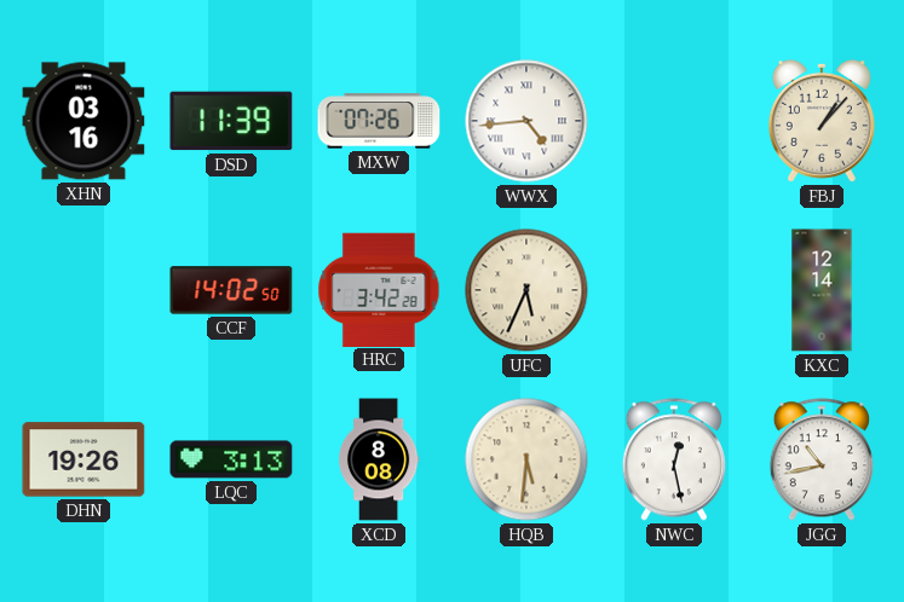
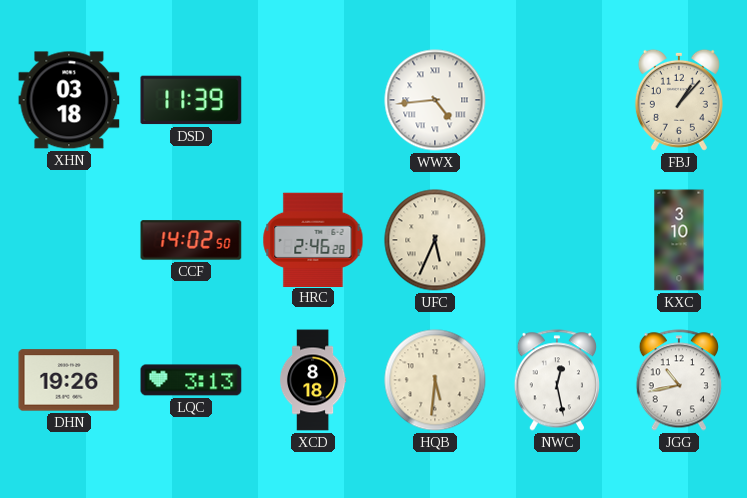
XHN: 03:16 -> 03:18
MXW: 07:26 -> none
HRC: 3:42 -> 2:46
KXC: 12:14 -> 3:10
XCD: 8:08 -> 8:18
